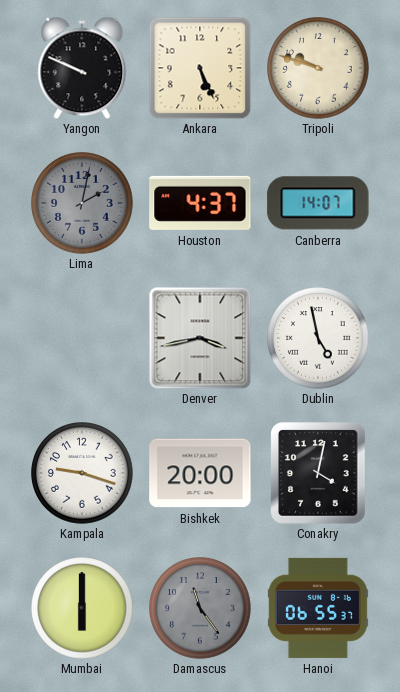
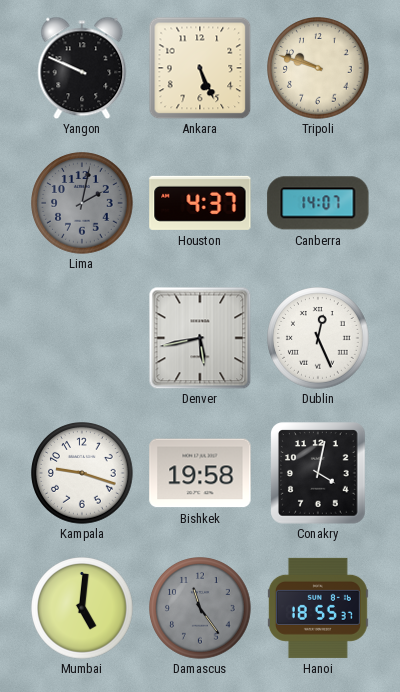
Denver: 3:43 -> 5:43
Dublin: 4:58 -> 12:26
Bishkek: 20:00 -> 19:58
Mumbai: 6:00 -> 5:01
Hanoi: 06:55 -> 18:55
